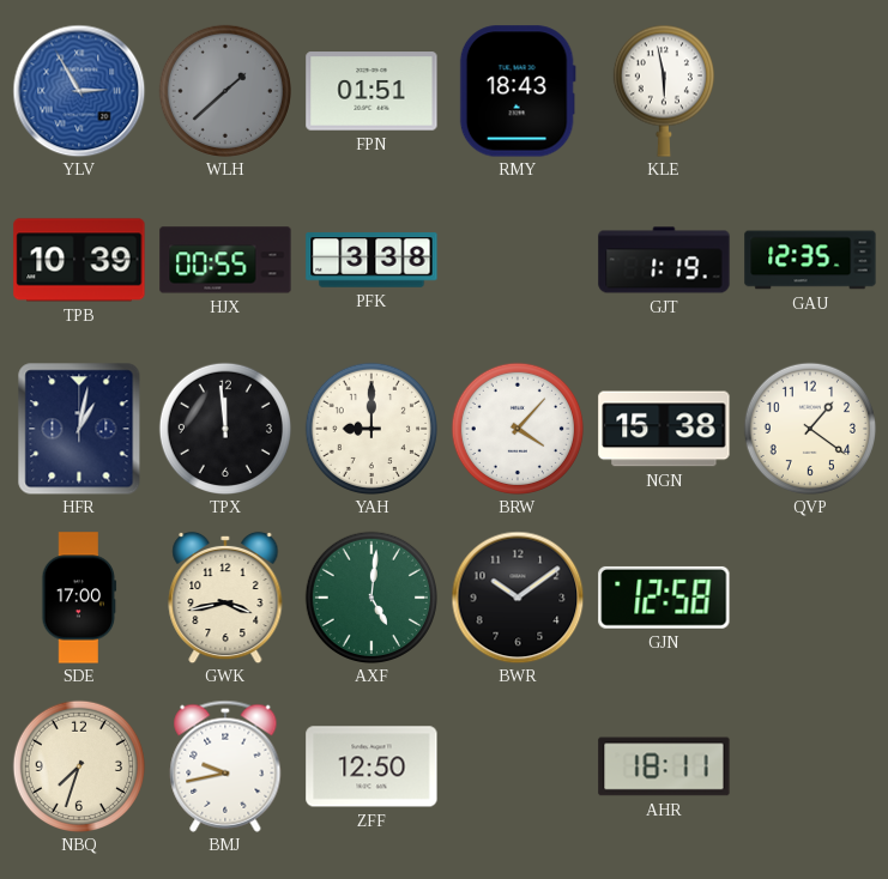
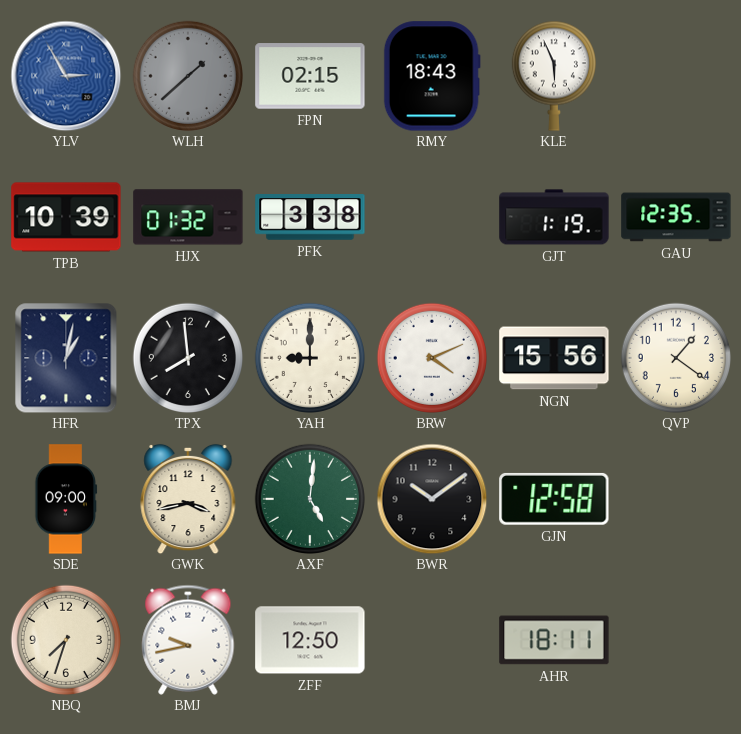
FPN: 01:51 -> 02:15
KLE: 5:58 -> 5:56
HJX: 00:55 -> 01:32
TPX: 11:59 -> 7:59
BRW: 4:07 -> 4:11
NGN: 15:38 -> 15:56
SDE: 17:00 -> 09:00
